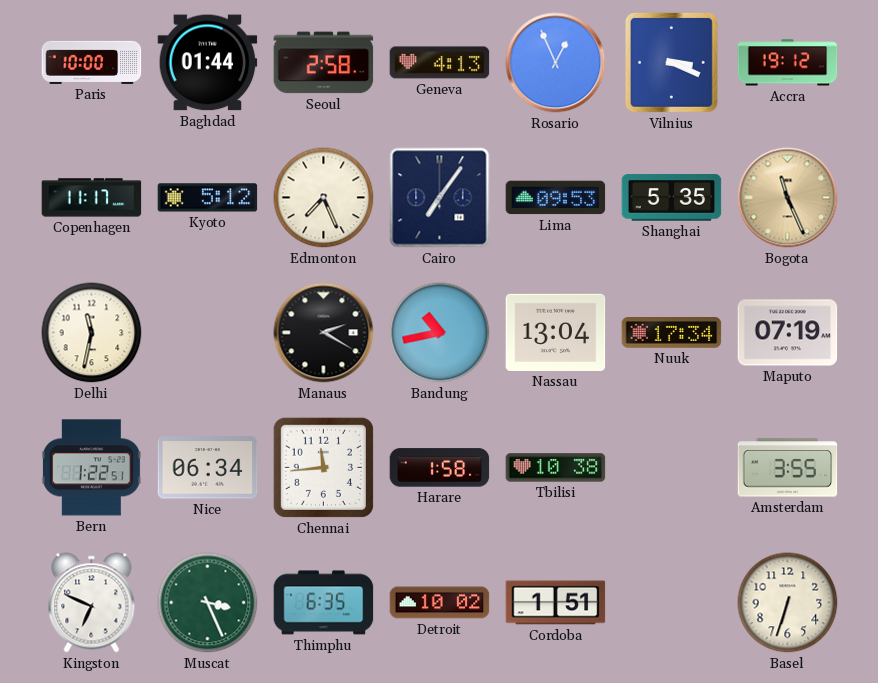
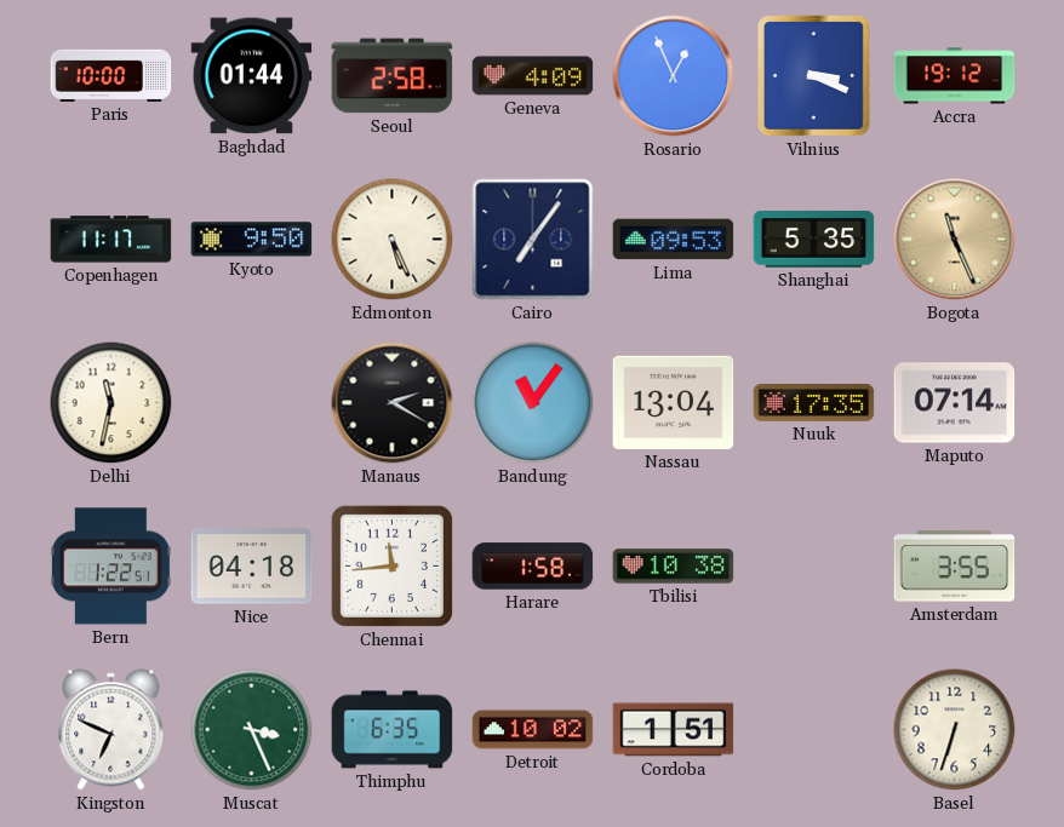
Geneva: 4:13 -> 4:09
Kyoto: 5:12 -> 9:50
Edmonton: 7:26 -> 5:26
Bandung: 10:43 -> 11:06
Nuuk: 17:34 -> 17:35
Maputo: 07:19 -> 07:14
Nice: 06:34 -> 04:18
